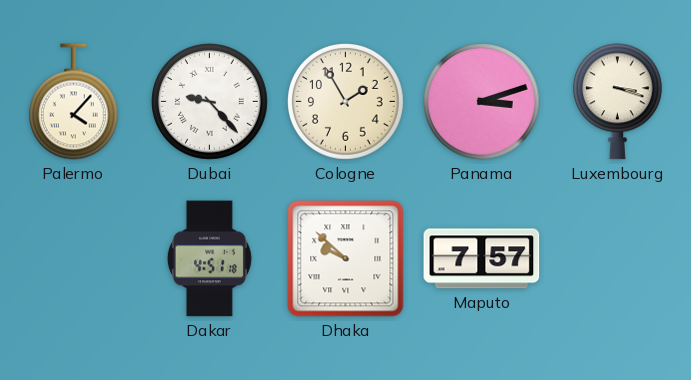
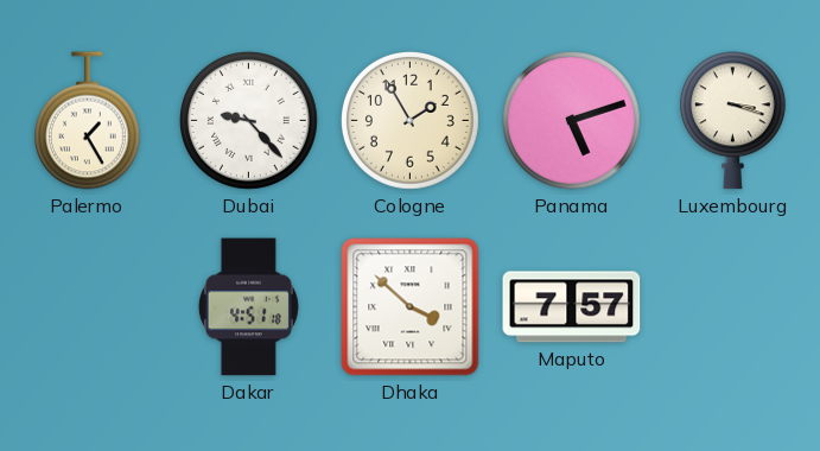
Palermo: 4:07 -> 1:25
Panama: 3:12 -> 5:12
Dhaka: 9:52 -> 3:52
